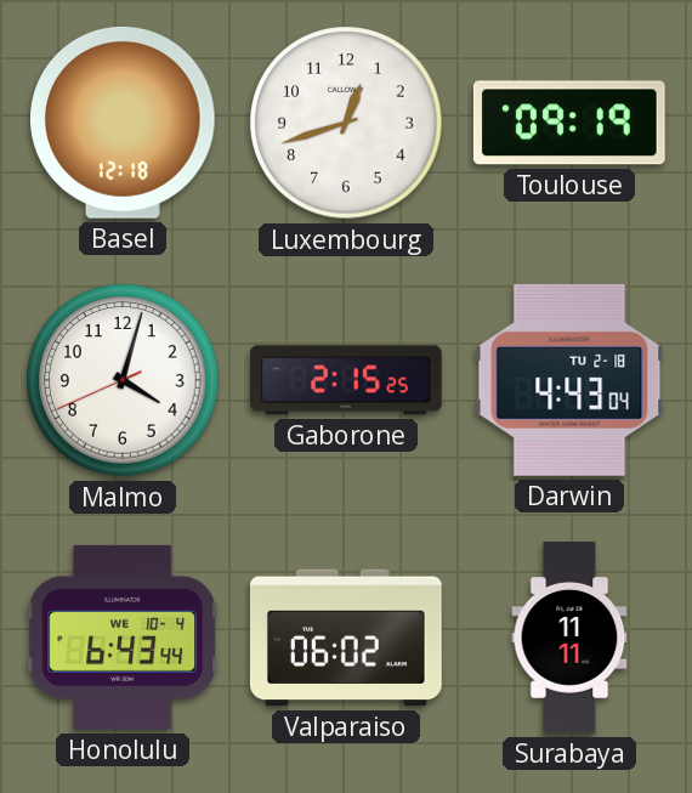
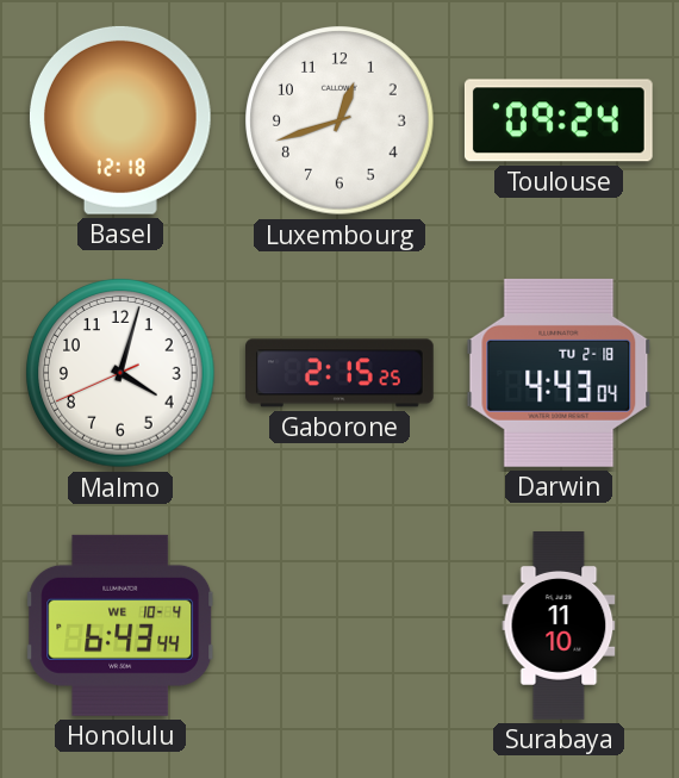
Toulouse: 09:19 -> 09:24
Valparaiso: 06:02 -> none
Surabaya: 11:11 -> 11:10
